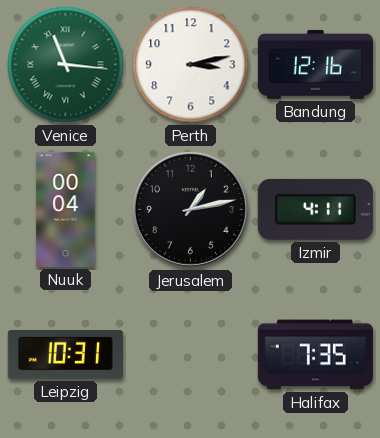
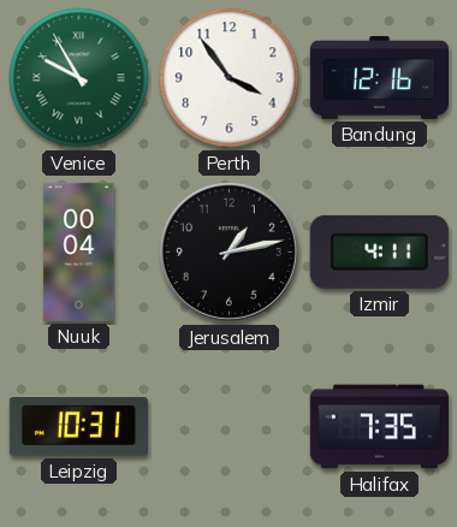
Venice: 11:16 -> 9:55
Perth: 3:13 -> 3:54
